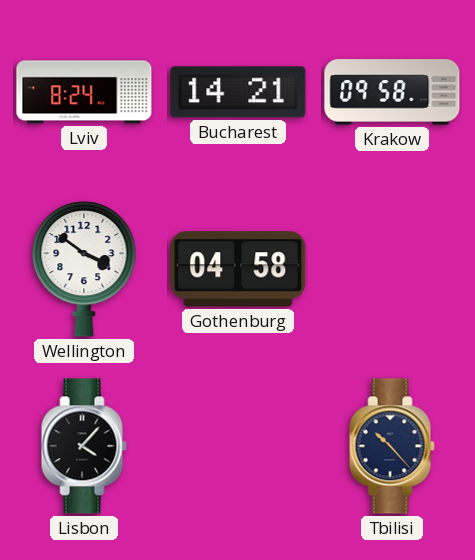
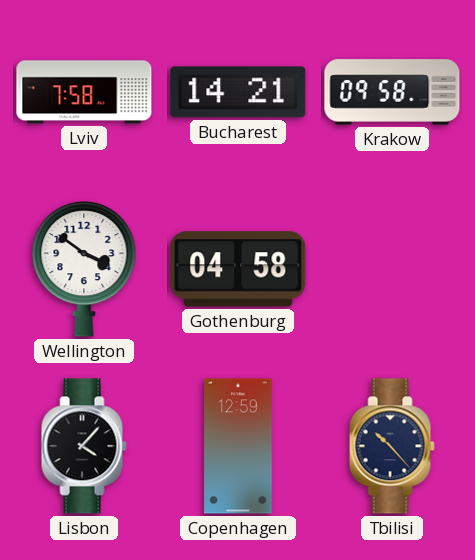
Lviv: 8:24 -> 7:58
Copenhagen: none -> 12:59
